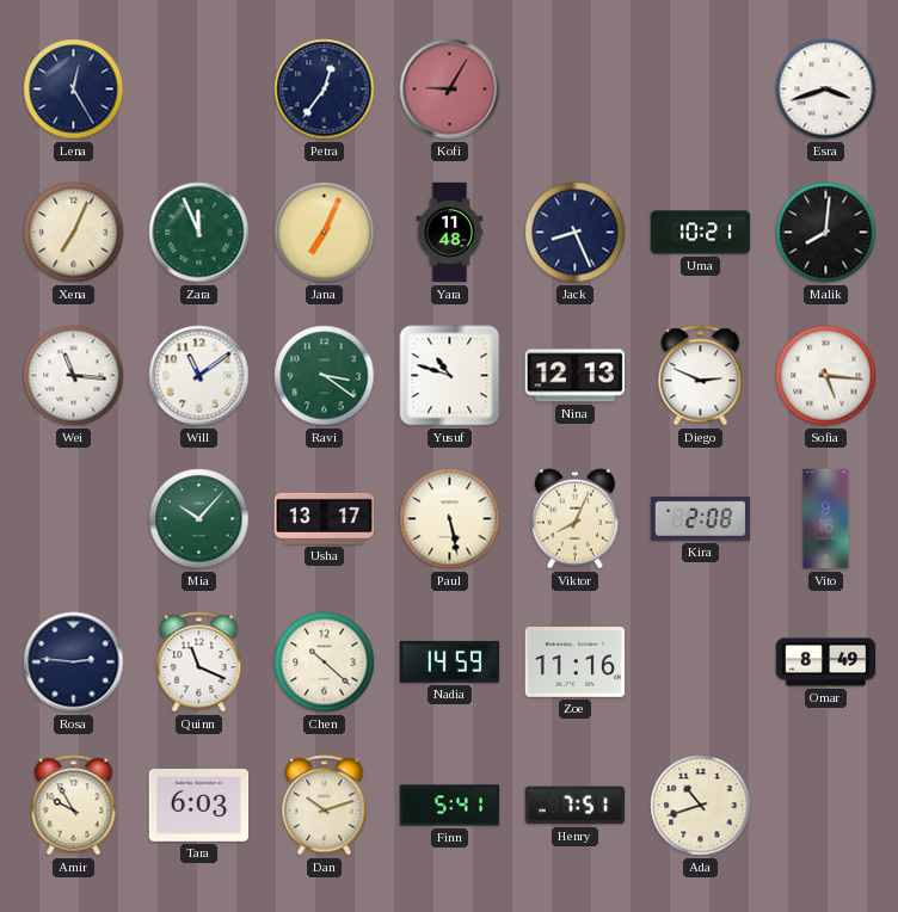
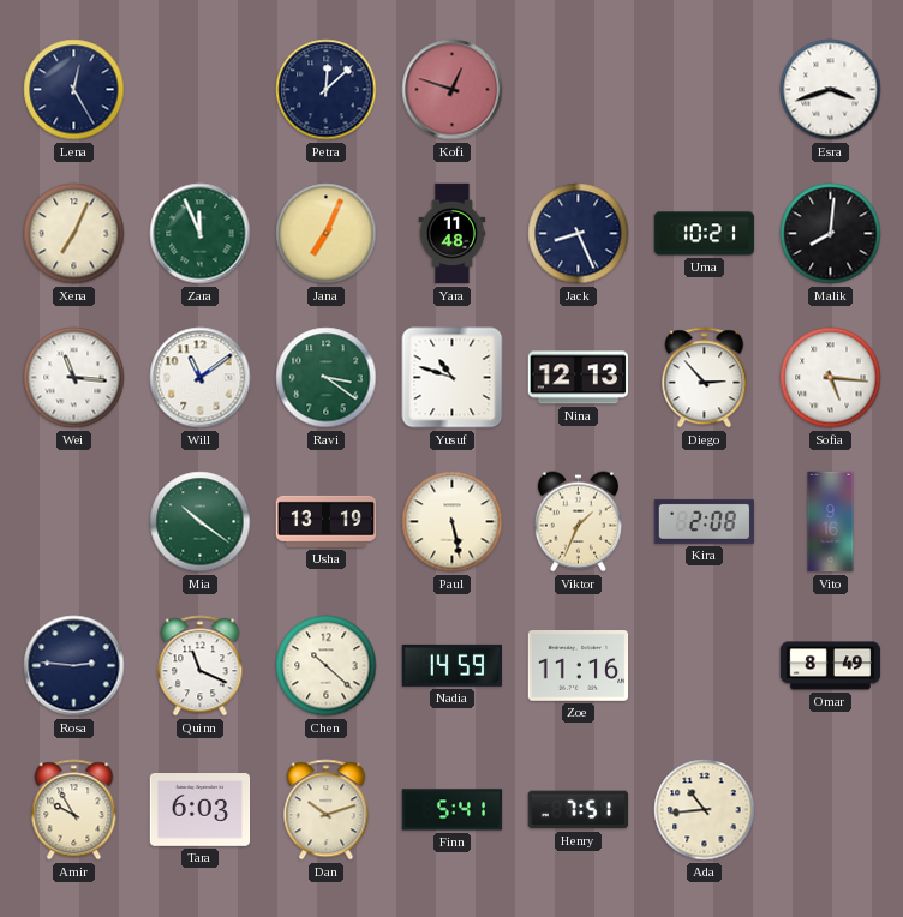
Petra: 12:36 -> 12:08
Kofi: 9:05 -> 12:48
Diego: 2:49 -> 2:53
Mia: 10:07 -> 10:21
Usha: 13:17 -> 13:19
Viktor: 8:04 -> 1:34
Ada: 10:42 -> 10:44
